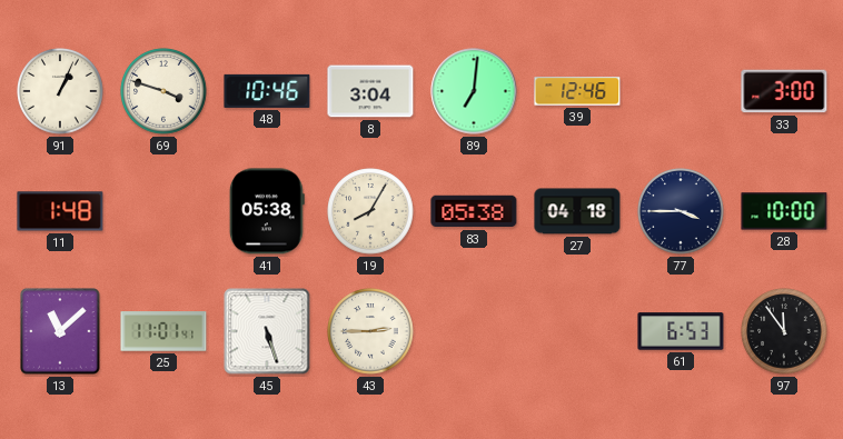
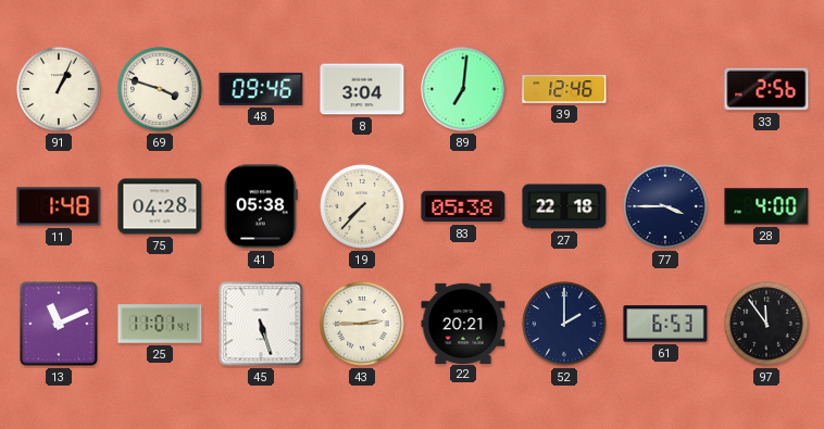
48: 10:46 -> 09:46
33: 3:00 -> 2:56
75: none -> 04:28
19: 8:05 -> 7:37
27: 04:18 -> 22:18
28: 10:00 -> 4:00
13: 11:08 -> 11:11
22: none -> 20:21
52: none -> 2:00
